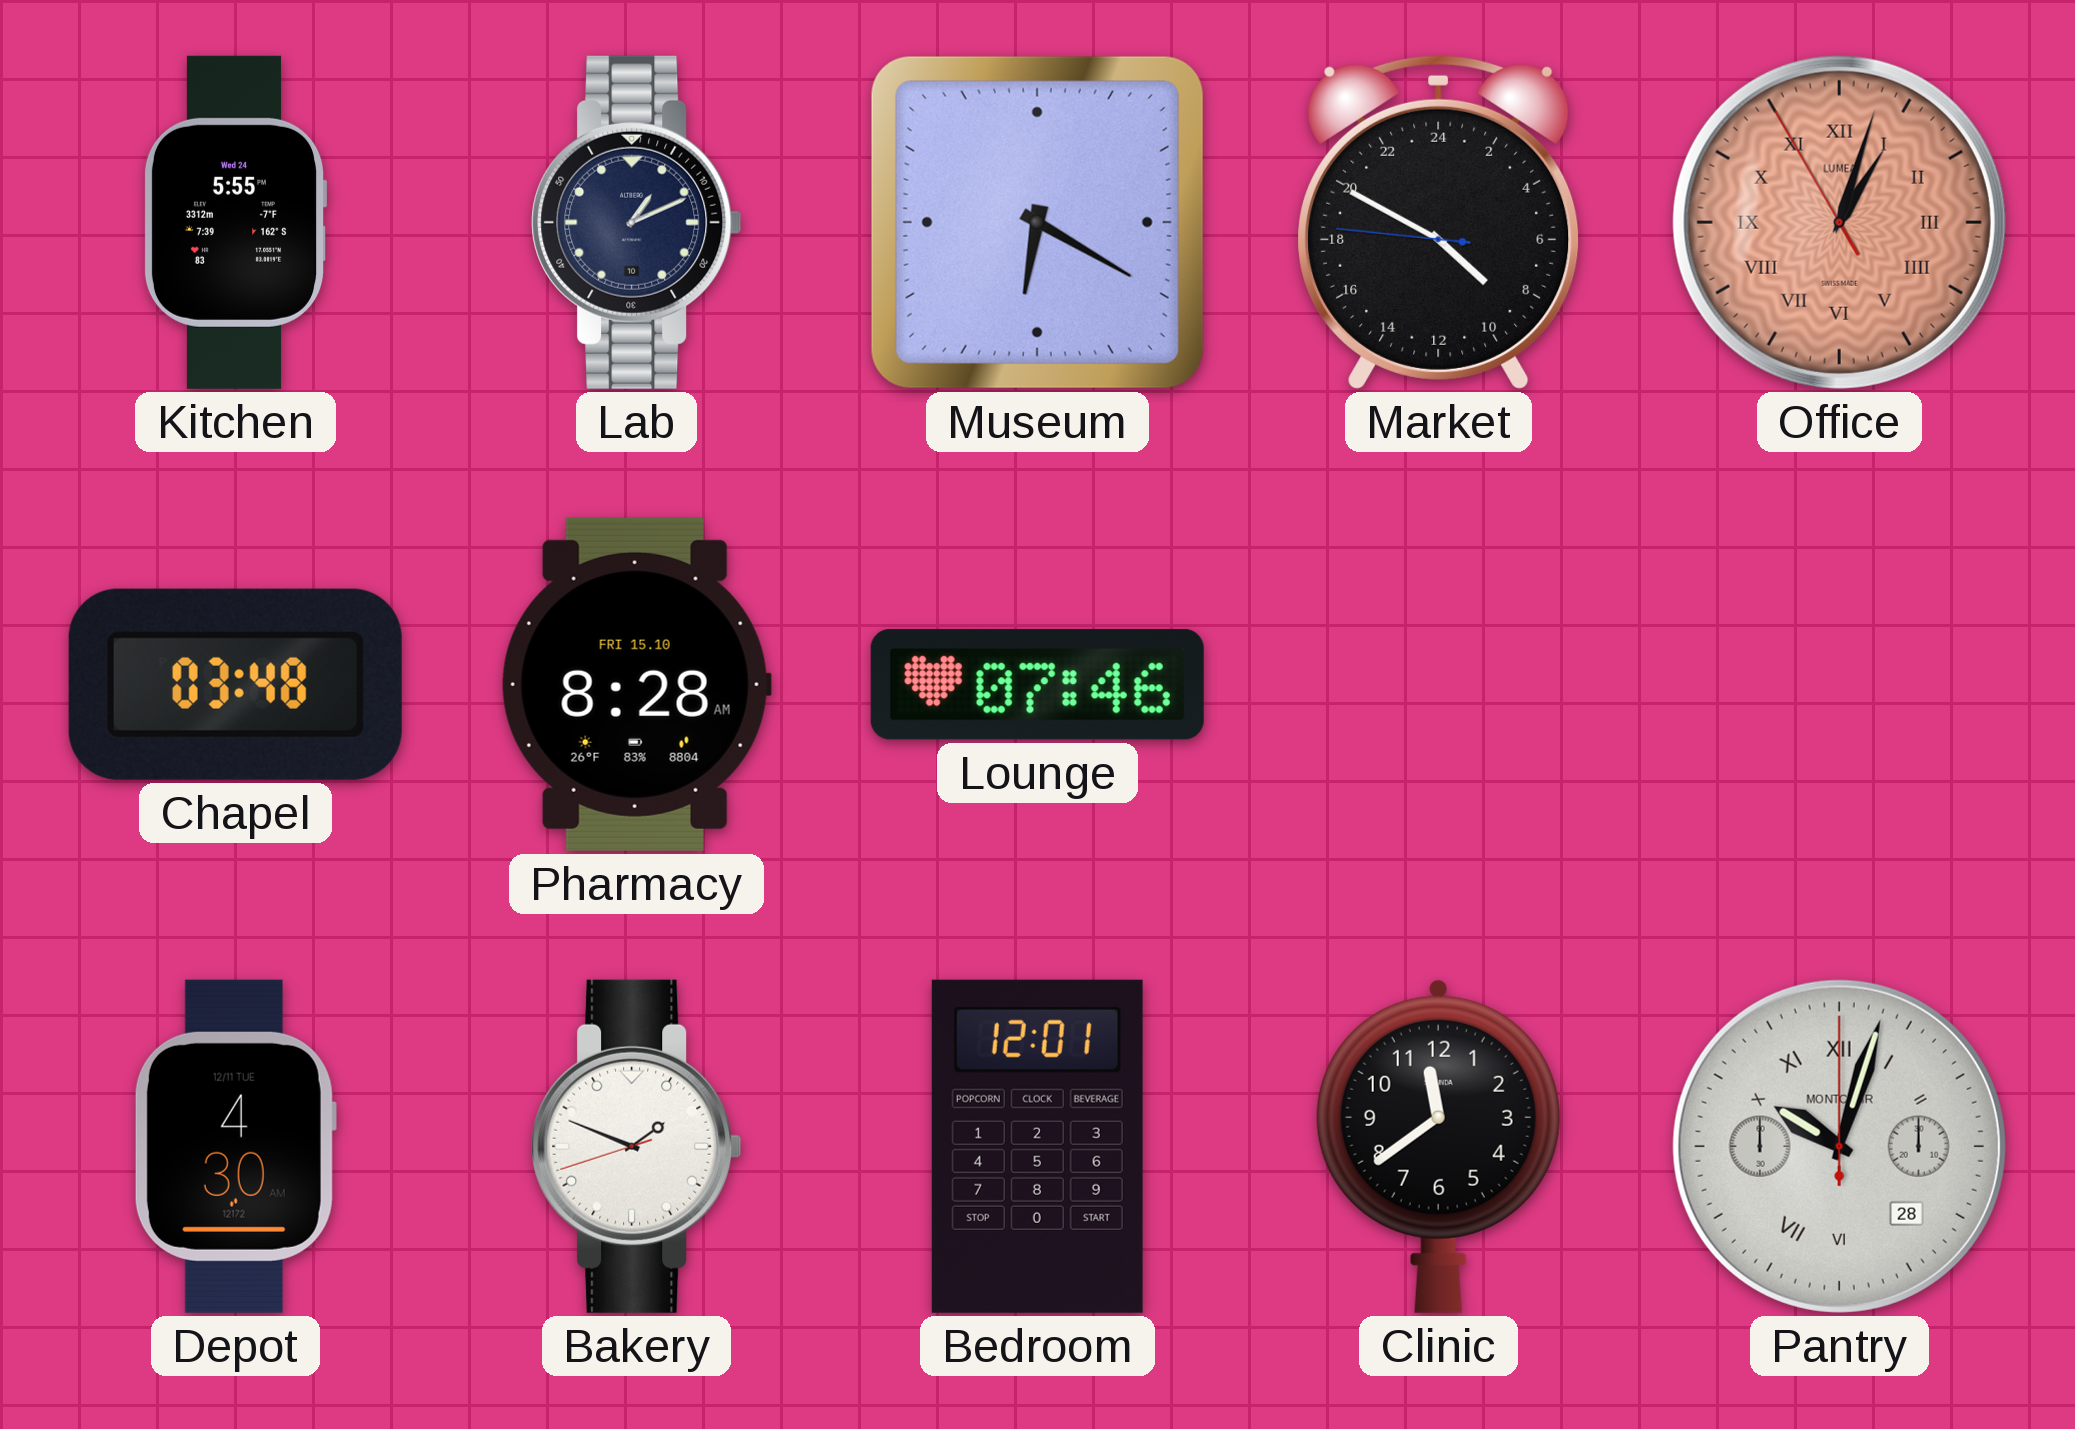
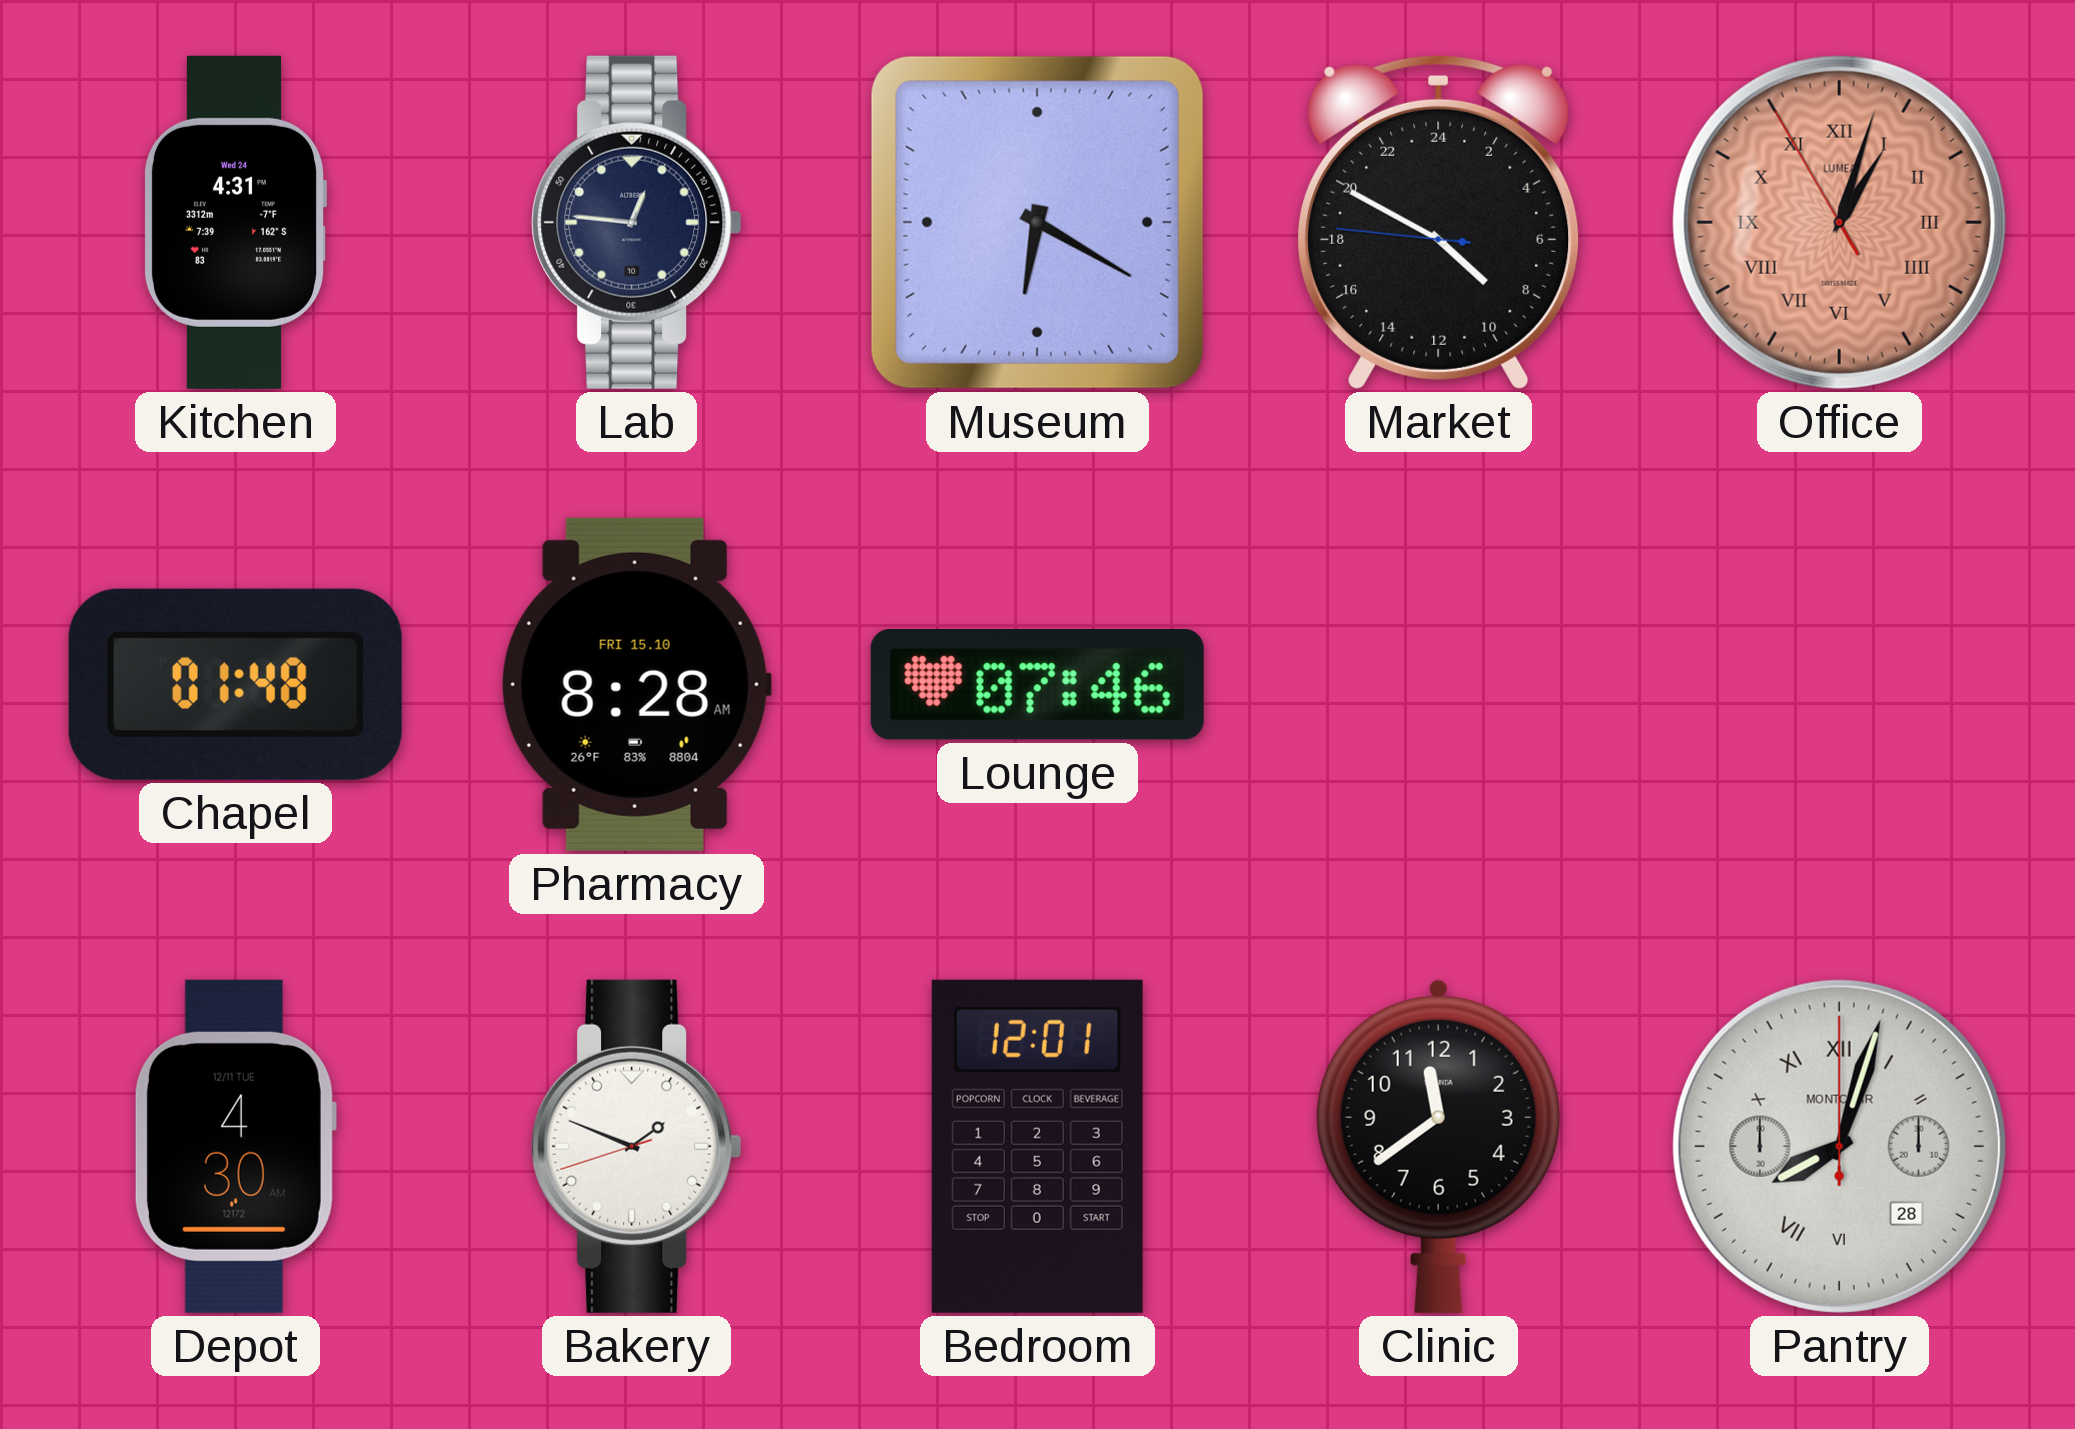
Kitchen: 5:55 -> 4:31
Lab: 1:11 -> 12:46
Chapel: 03:48 -> 01:48
Pantry: 10:03 -> 8:03
